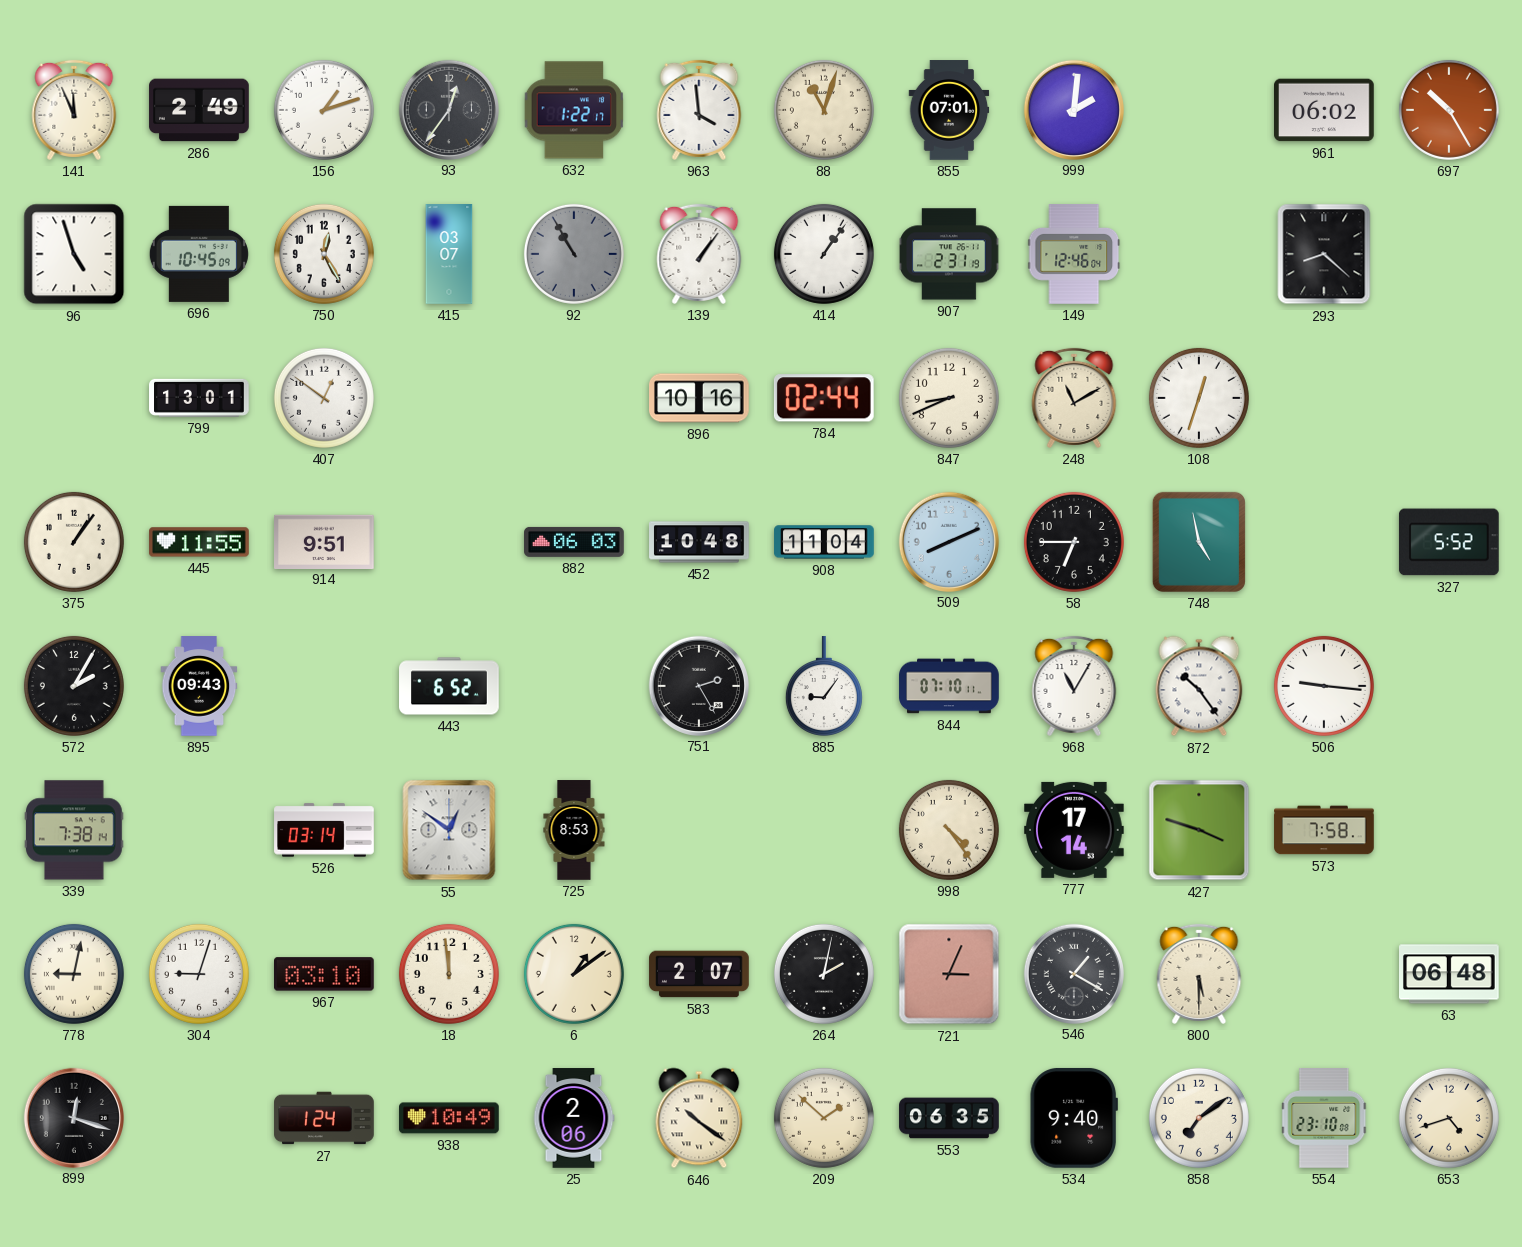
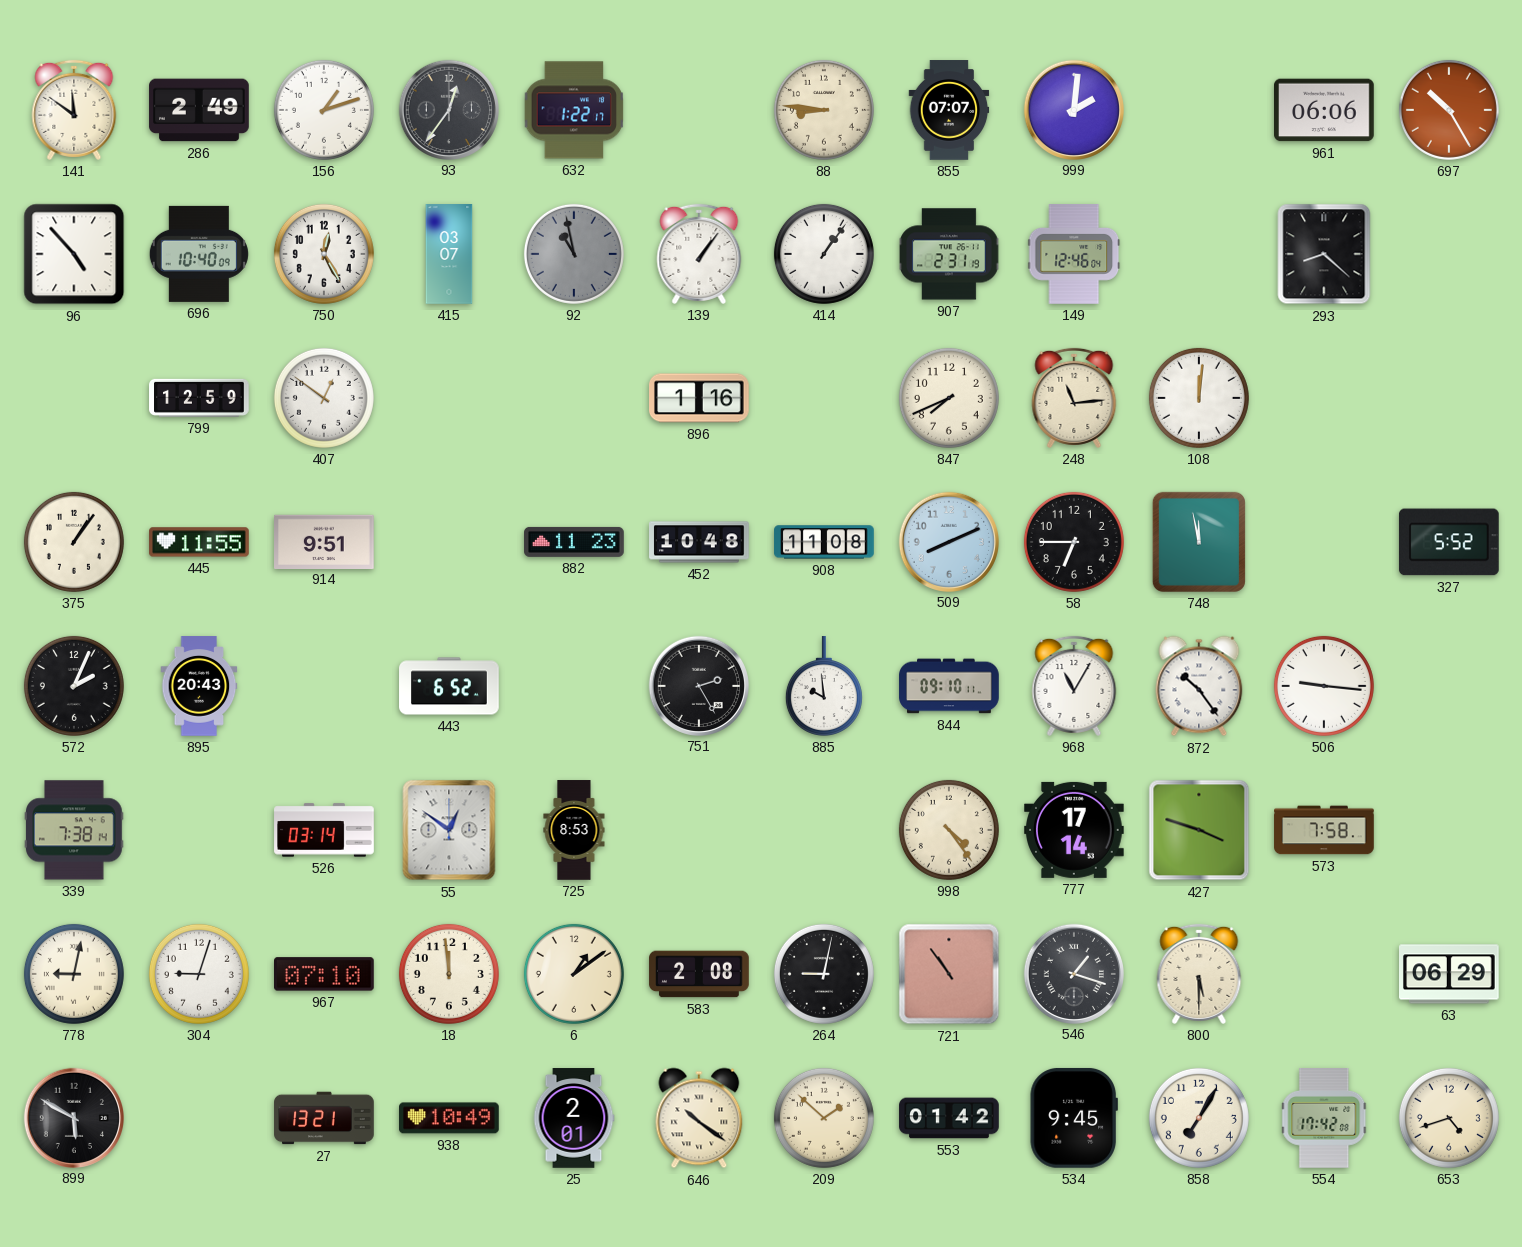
141: 11:56 -> 11:51
963: 3:59 -> none
88: 11:03 -> 8:46
855: 07:01 -> 07:07
961: 06:02 -> 06:06
96: 4:57 -> 4:53
696: 10:45 -> 10:40
92: 10:55 -> 10:58
799: 13:01 -> 12:59
896: 10:16 -> 1:16
784: 02:44 -> none
847: 8:41 -> 7:41
248: 11:10 -> 11:14
108: 12:33 -> 12:01
882: 06:03 -> 11:23
908: 11:04 -> 11:08
748: 4:58 -> 11:58
572: 2:05 -> 2:04
895: 09:43 -> 20:43
885: 9:06 -> 9:59
844: 07:10 -> 09:10
967: 03:10 -> 07:10
583: 2:07 -> 2:08
264: 2:02 -> 9:02
721: 3:04 -> 10:54
546: 1:20 -> 1:18
63: 06:48 -> 06:29
899: 12:18 -> 5:50
27: 1:24 -> 13:21
25: 2:06 -> 2:01
553: 06:35 -> 01:42
534: 9:40 -> 9:45
858: 7:09 -> 7:05
554: 23:10 -> 17:42
